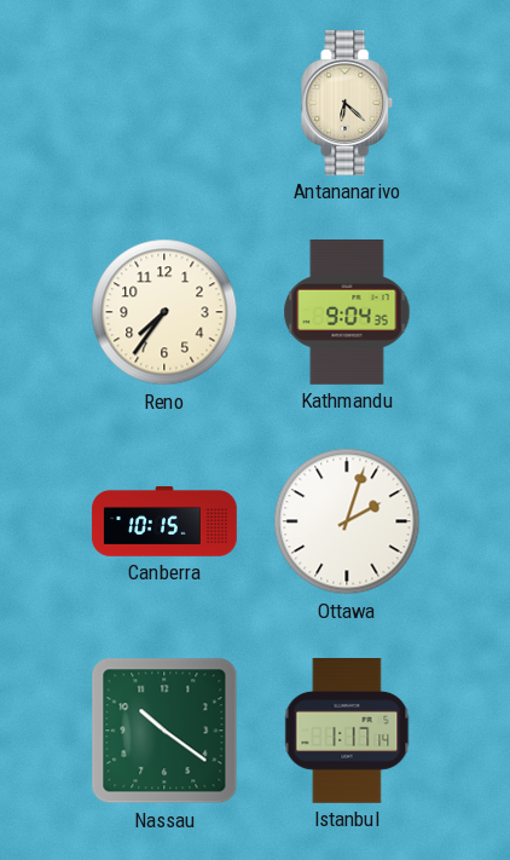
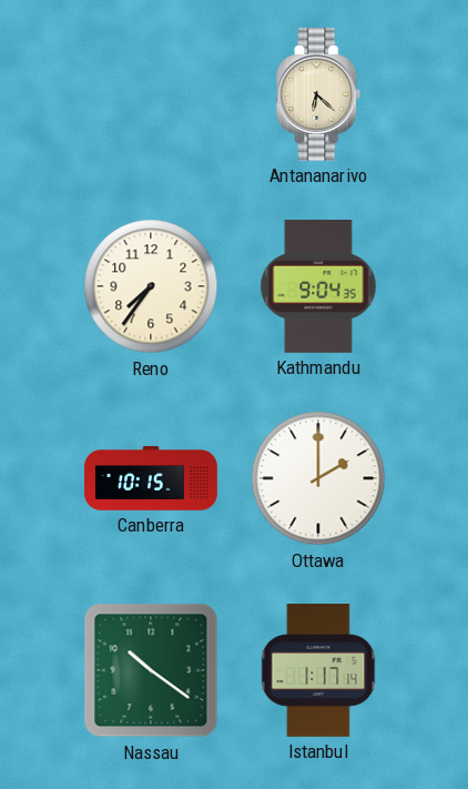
Ottawa: 2:03 -> 2:00
